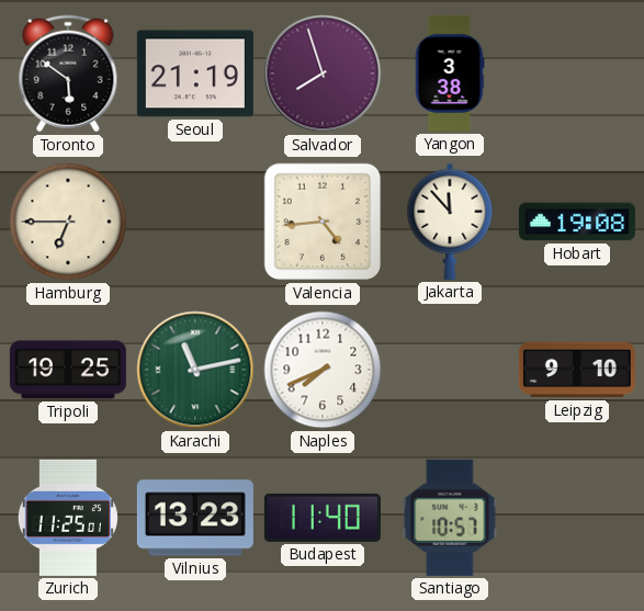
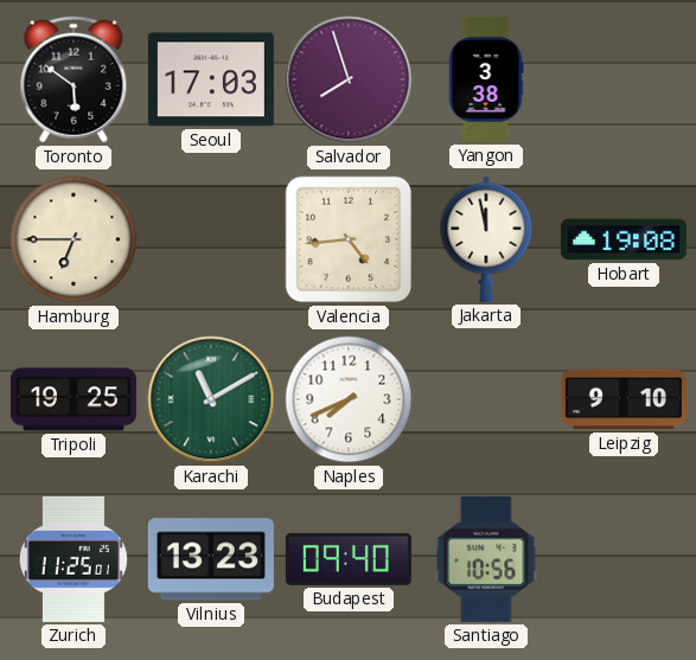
Seoul: 21:19 -> 17:03
Jakarta: 11:53 -> 11:58
Karachi: 11:13 -> 11:10
Budapest: 11:40 -> 09:40
Santiago: 10:57 -> 10:56
